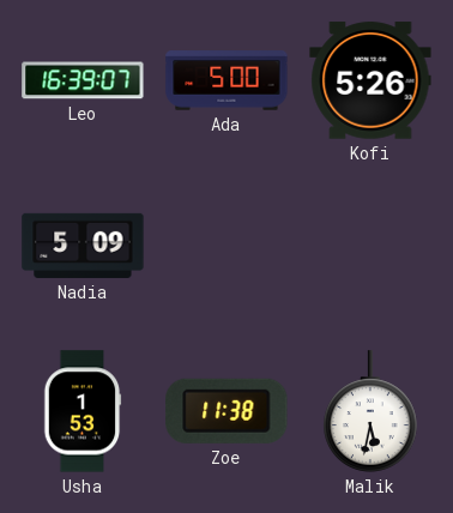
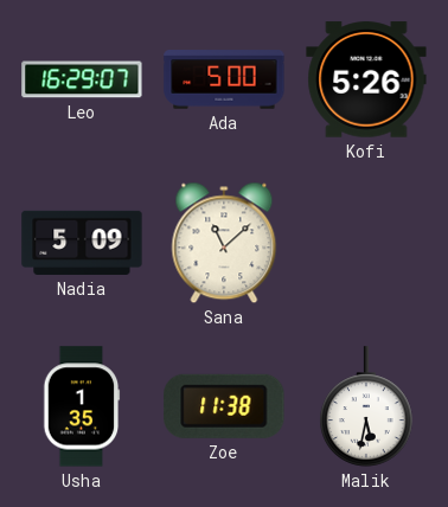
Leo: 16:39 -> 16:29
Sana: none -> 11:08
Usha: 1:53 -> 1:35
